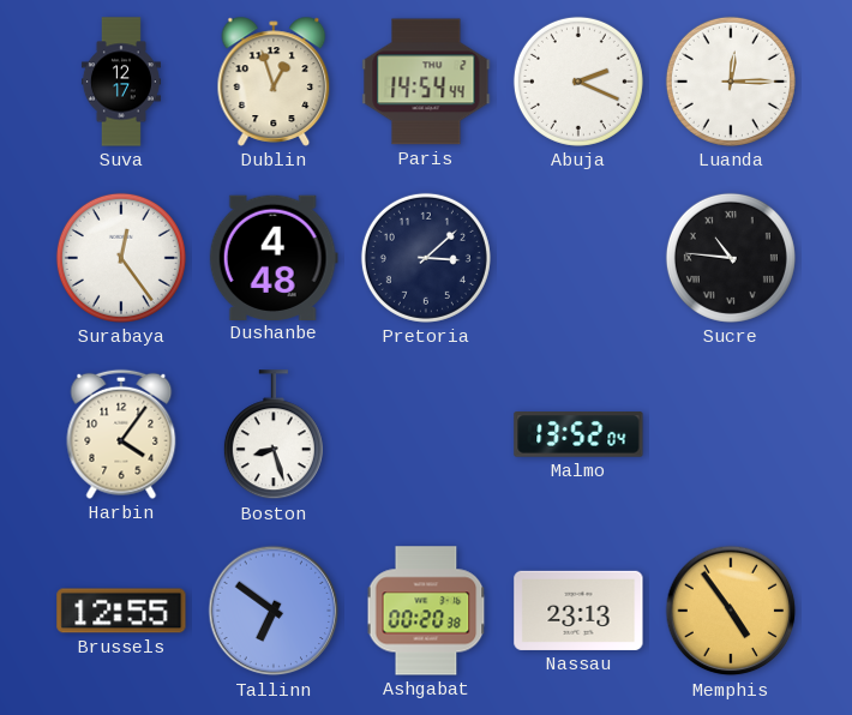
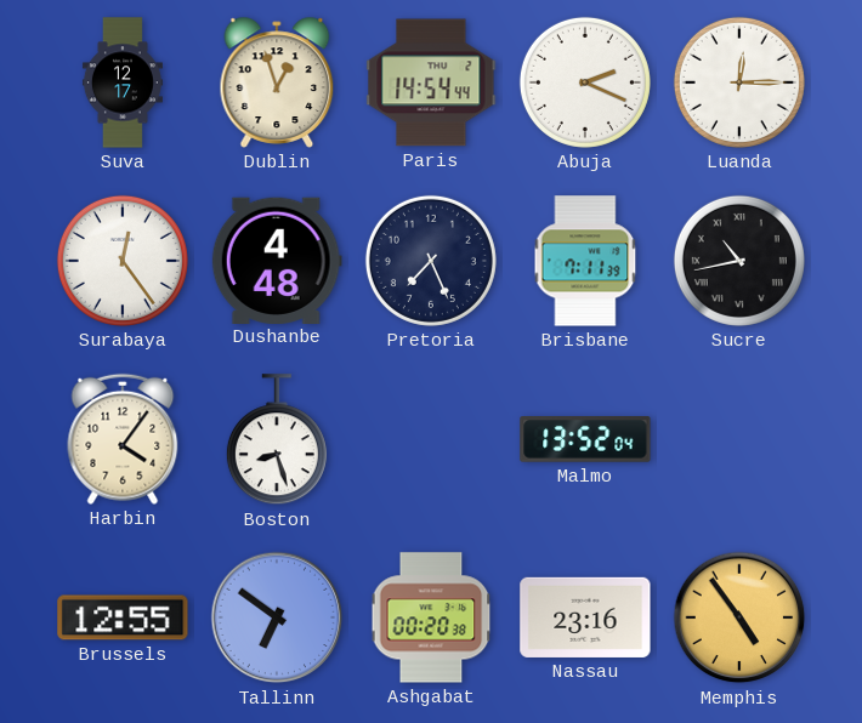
Pretoria: 3:08 -> 7:26
Brisbane: none -> 7:11
Sucre: 10:46 -> 10:43
Nassau: 23:13 -> 23:16
